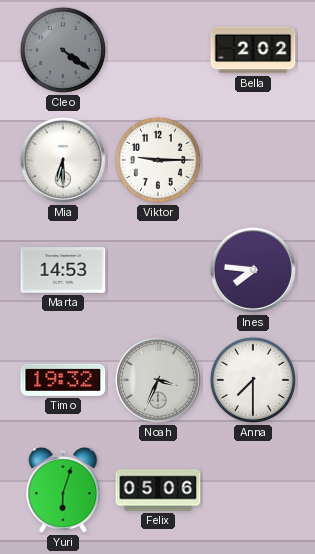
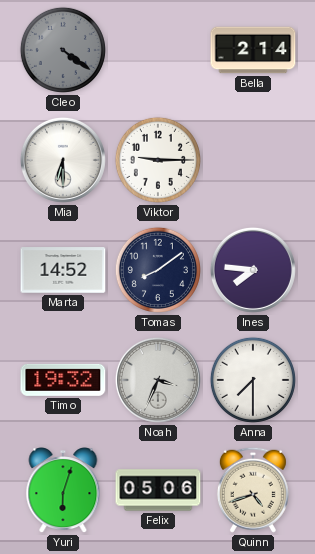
Bella: 2:02 -> 2:14
Marta: 14:53 -> 14:52
Tomas: none -> 8:09
Quinn: none -> 4:42
